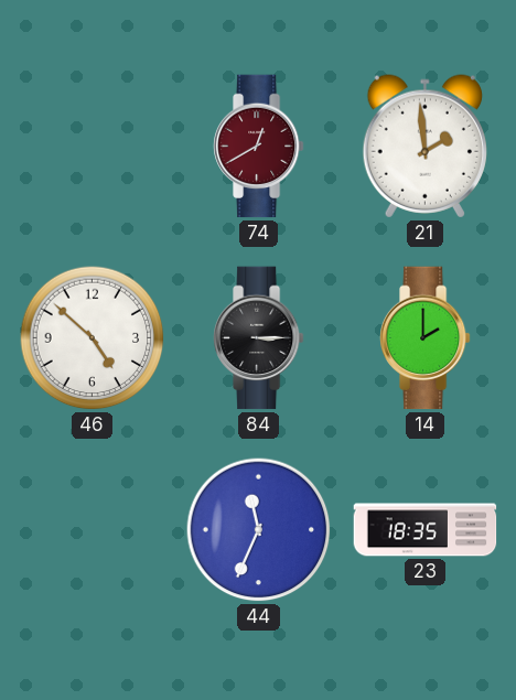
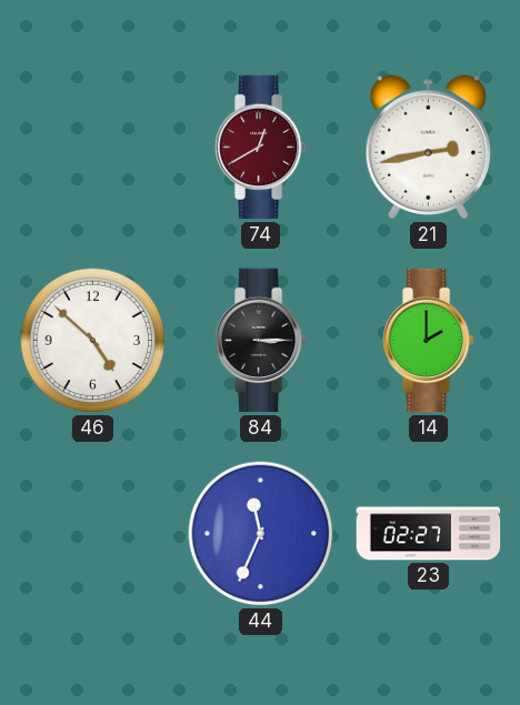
21: 1:59 -> 2:43
23: 18:35 -> 02:27
